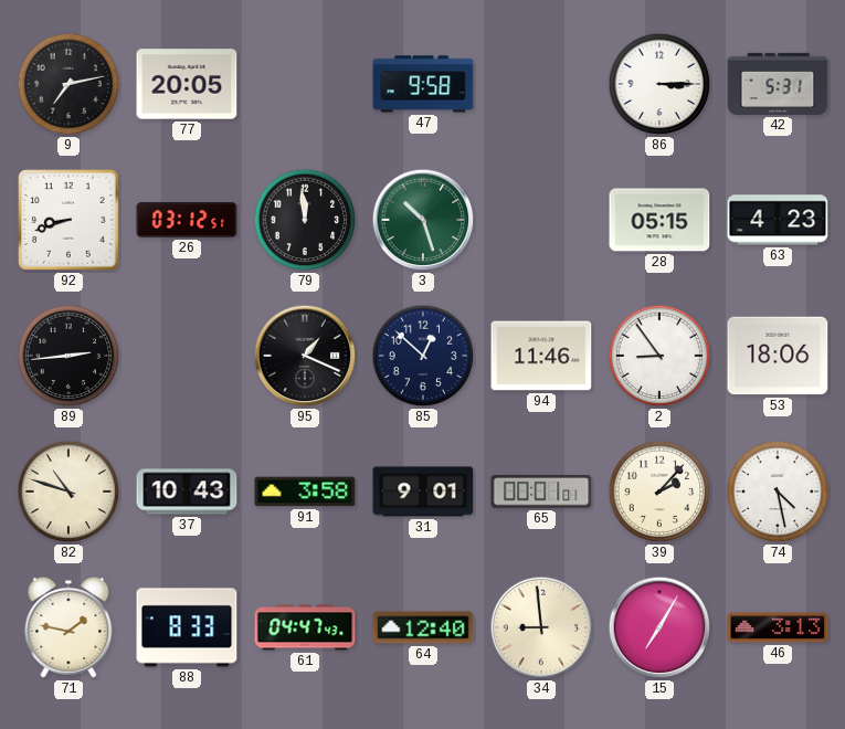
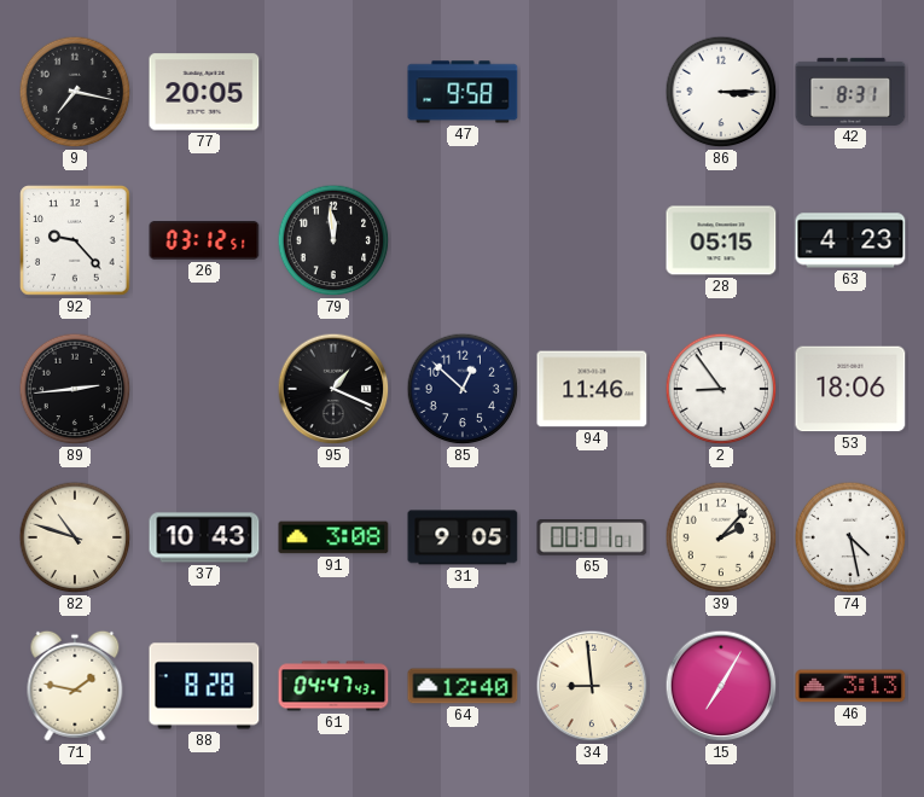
9: 7:13 -> 7:17
42: 5:31 -> 8:31
92: 8:42 -> 9:23
3: 10:27 -> none
91: 3:58 -> 3:08
31: 9:01 -> 9:05
88: 8:33 -> 8:28
